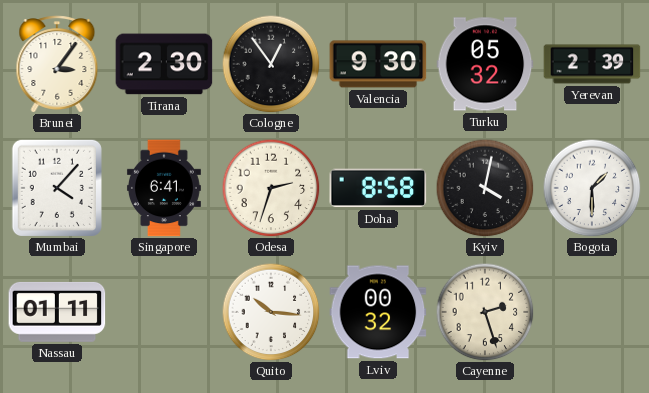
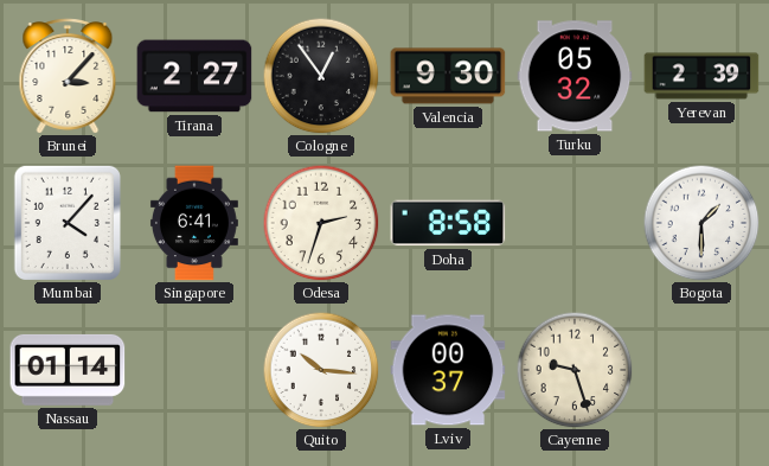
Brunei: 3:06 -> 3:07
Tirana: 2:30 -> 2:27
Kyiv: 4:02 -> none
Nassau: 01:11 -> 01:14
Lviv: 00:32 -> 00:37
Cayenne: 2:27 -> 9:27
